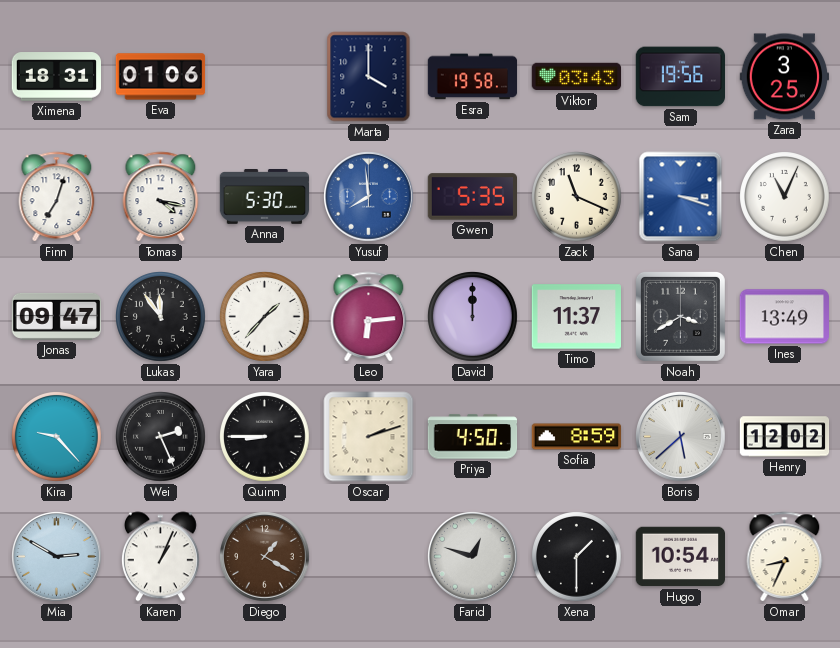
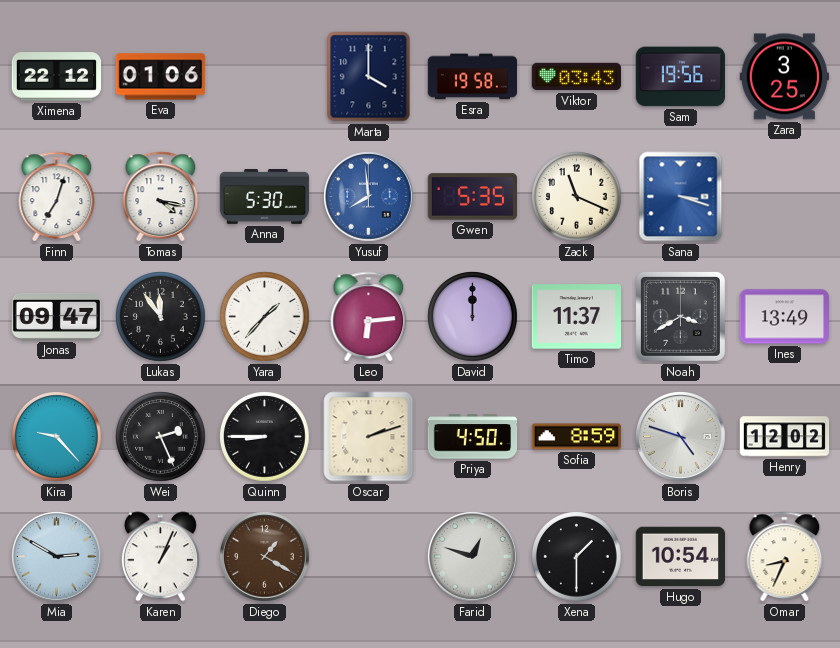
Ximena: 18:31 -> 22:12
Chen: 11:04 -> none
Boris: 5:38 -> 4:48
